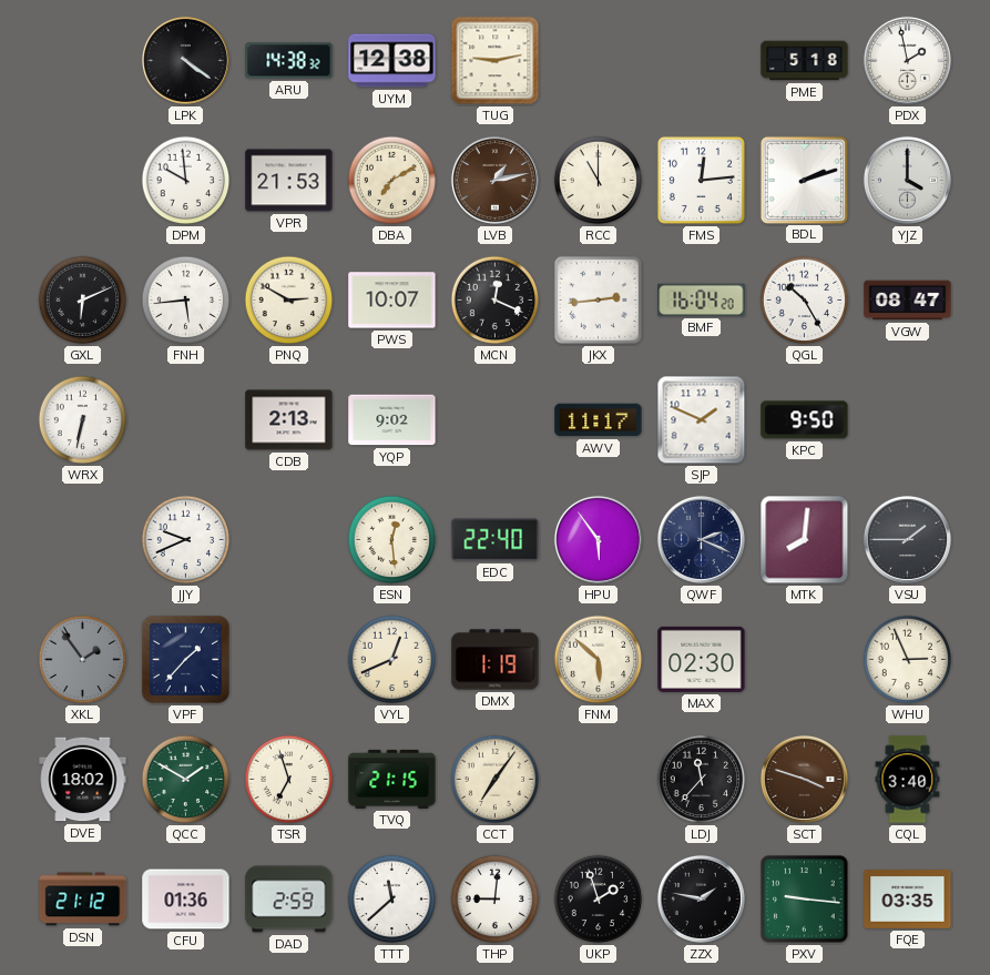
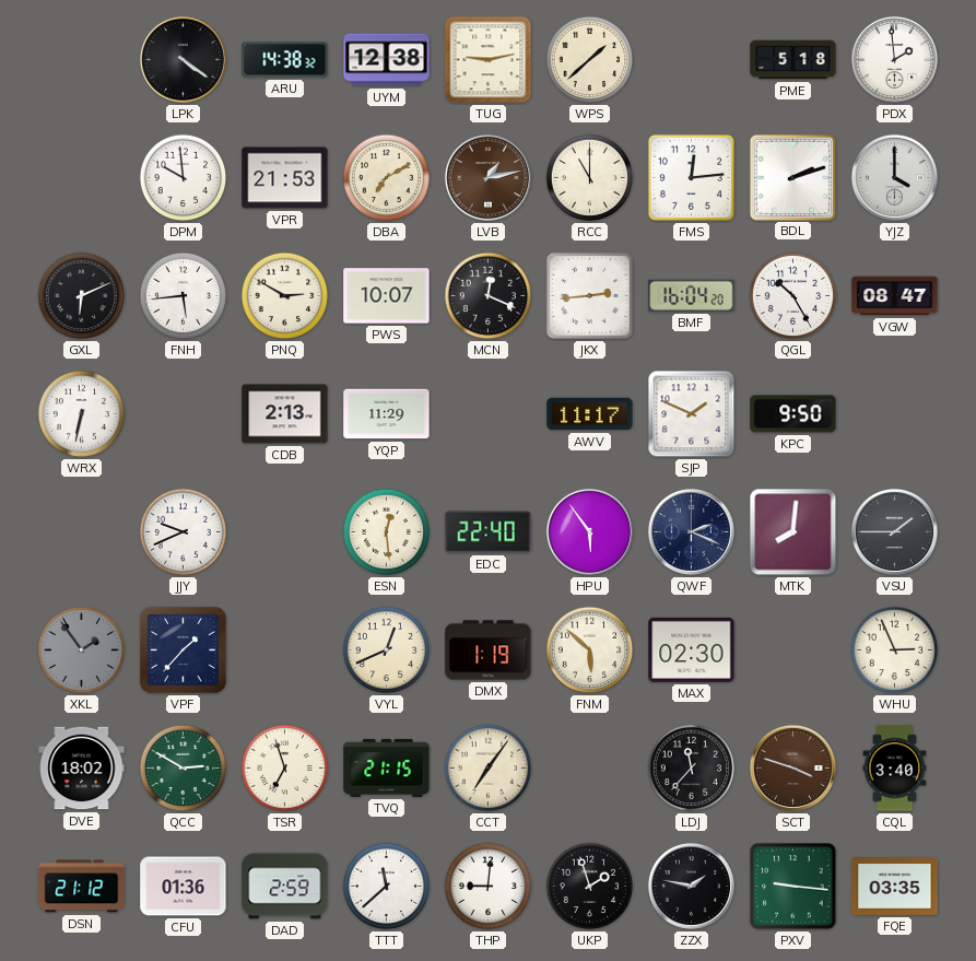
WPS: none -> 1:38
PDX: 1:58 -> 1:59
YQP: 9:02 -> 11:29
QCC: 1:50 -> 2:50
